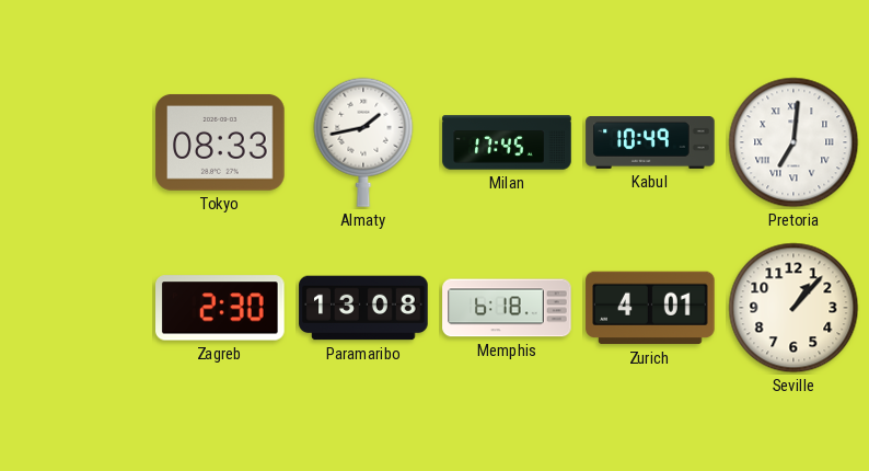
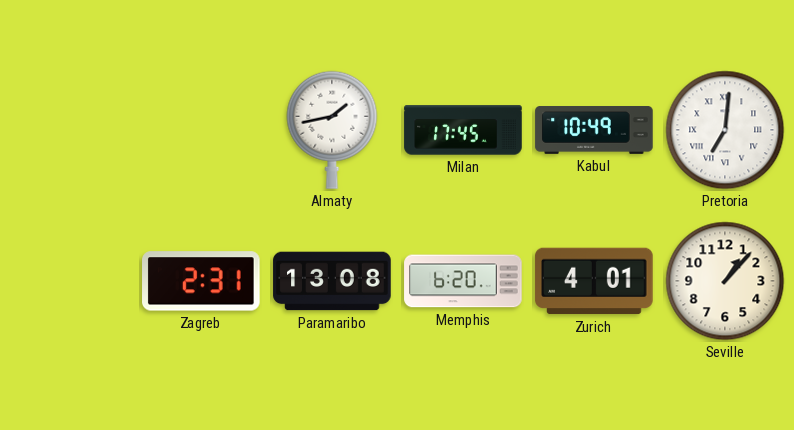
Tokyo: 08:33 -> none
Zagreb: 2:30 -> 2:31
Memphis: 6:18 -> 6:20
